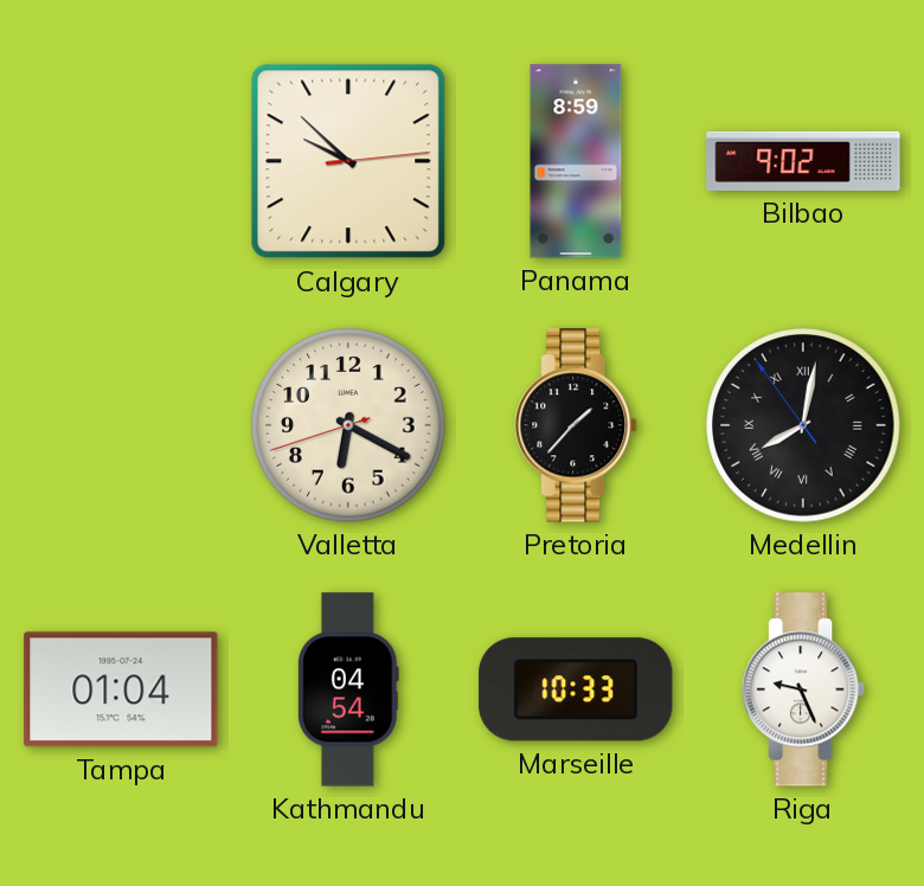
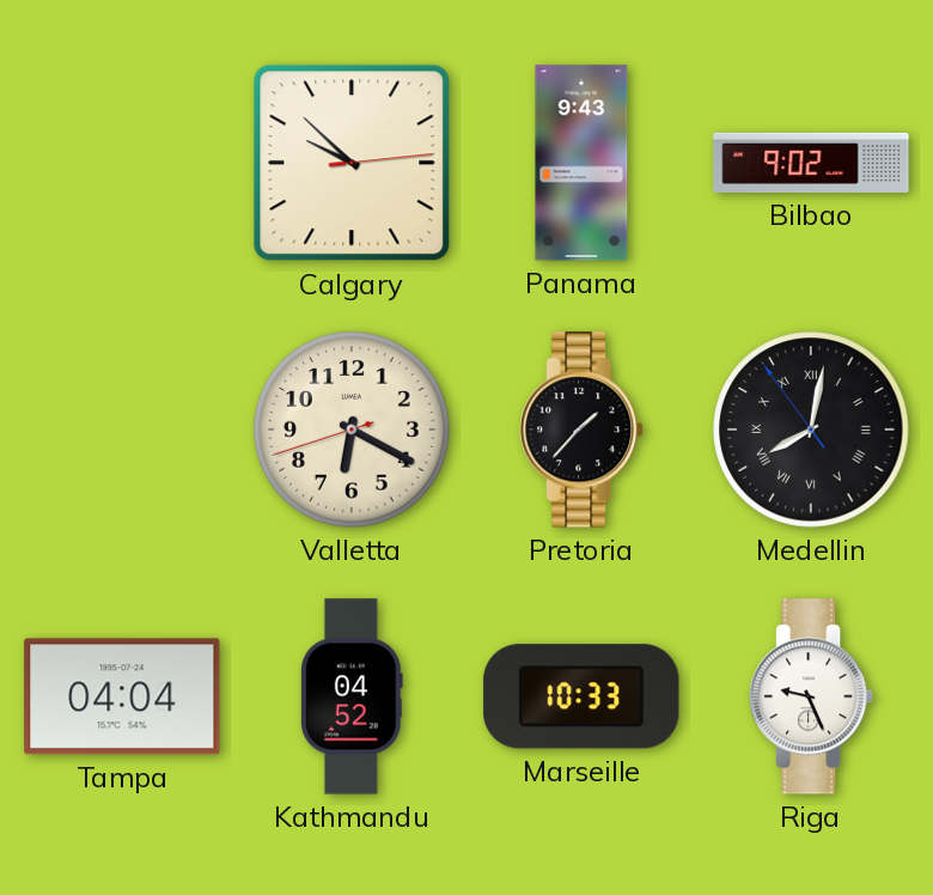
Panama: 8:59 -> 9:43
Tampa: 01:04 -> 04:04
Kathmandu: 04:54 -> 04:52
